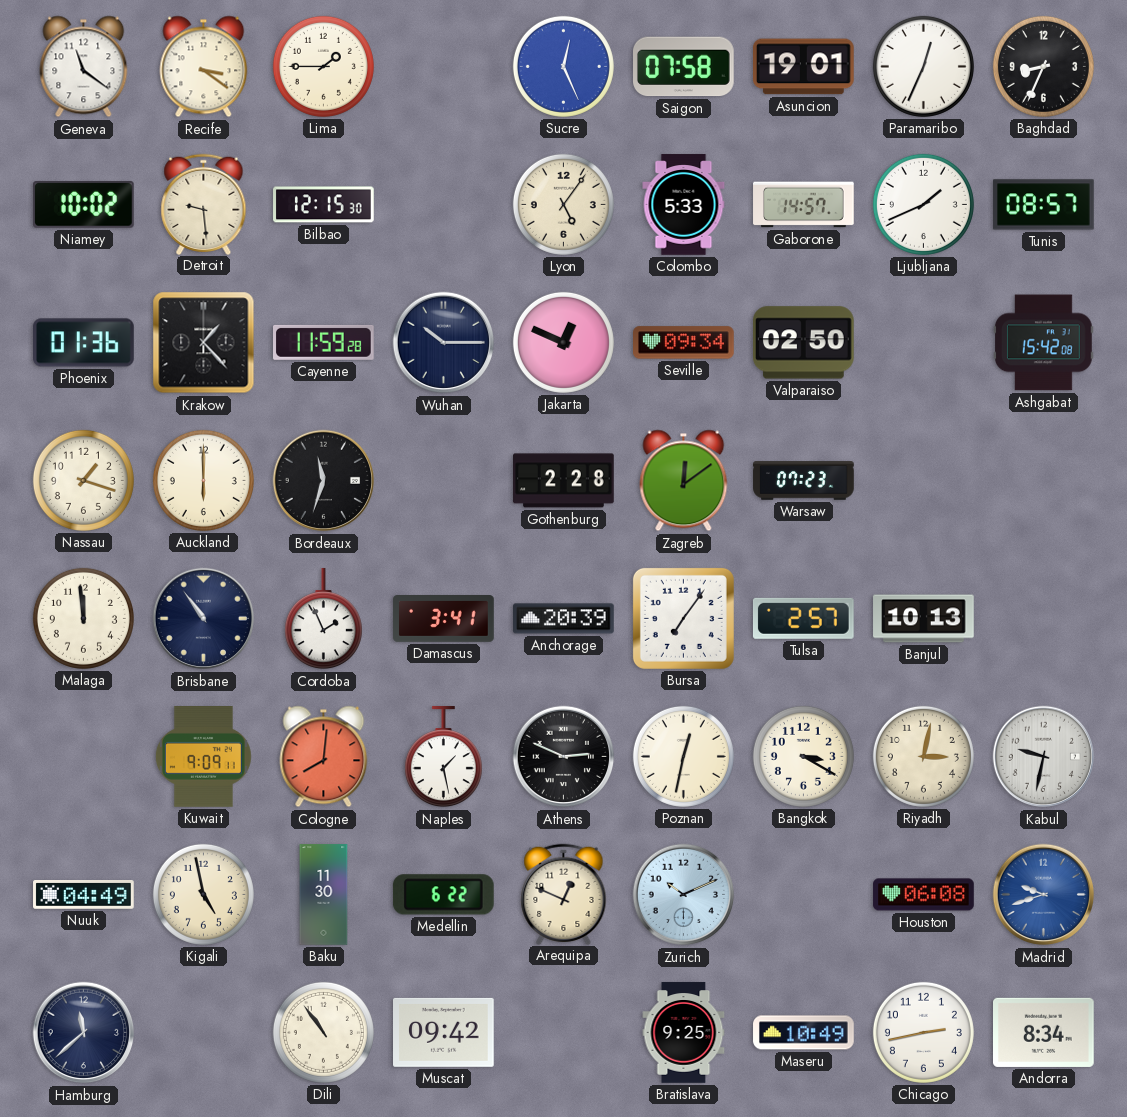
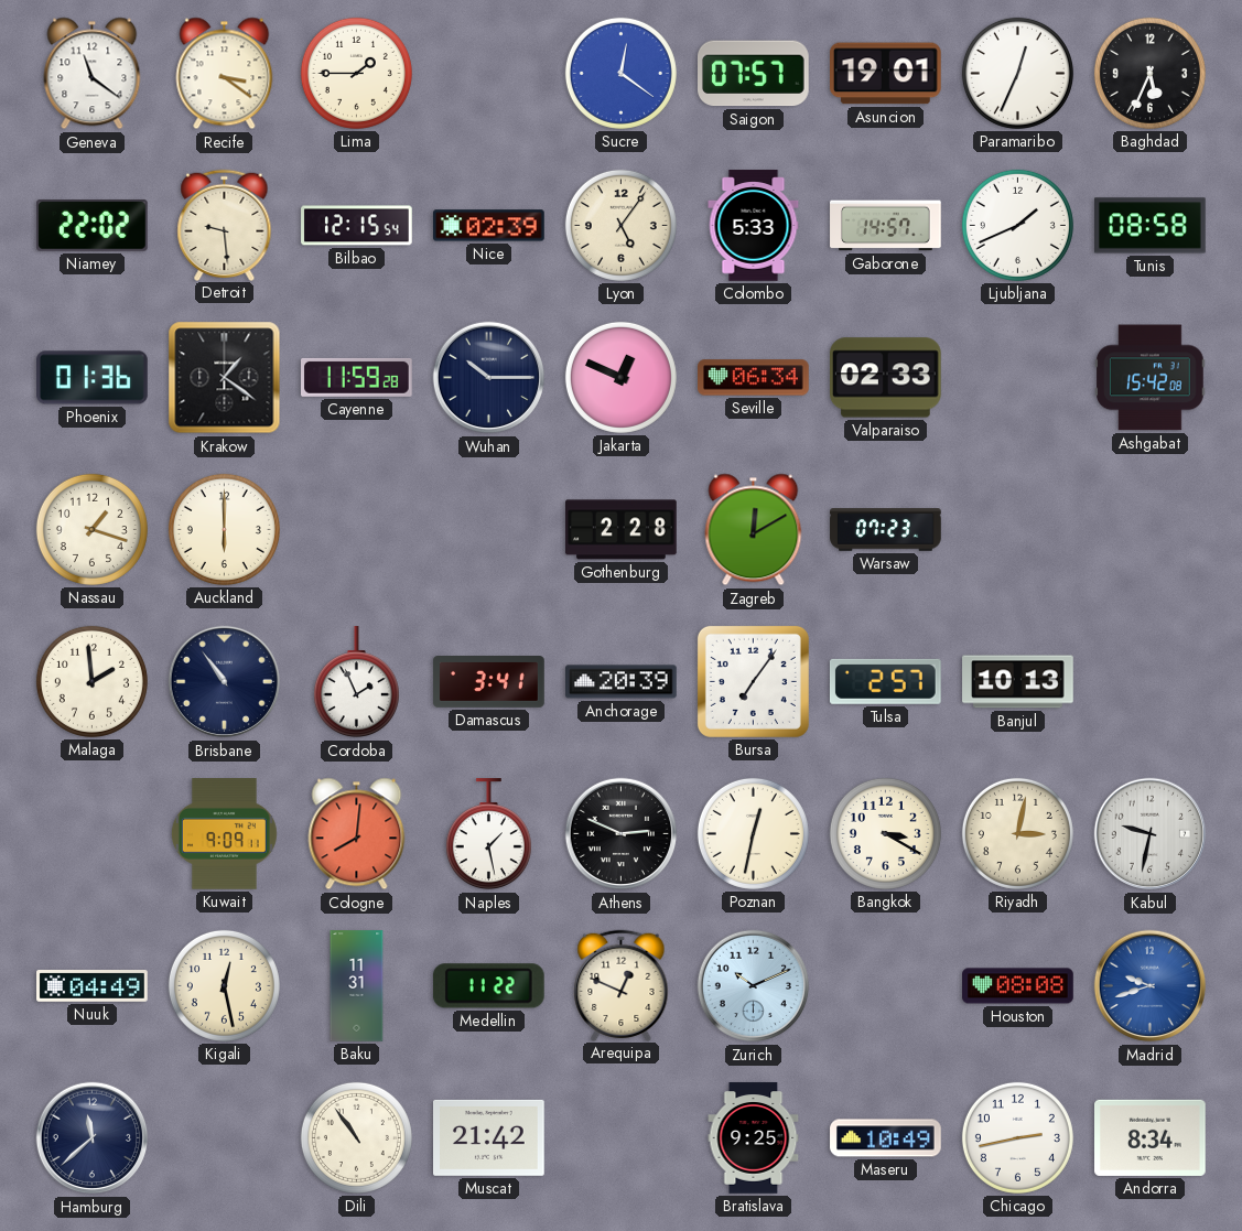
Sucre: 12:26 -> 12:21
Saigon: 07:58 -> 07:57
Baghdad: 8:34 -> 5:34
Niamey: 10:02 -> 22:02
Bilbao: 12:15:30 -> 12:15:54
Nice: none -> 02:39
Tunis: 08:57 -> 08:58
Krakow: 1:23 -> 1:21
Seville: 09:34 -> 06:34
Valparaiso: 02:50 -> 02:33
Bordeaux: 11:33 -> none
Zagreb: 12:09 -> 12:10
Malaga: 11:59 -> 1:59
Kigali: 4:58 -> 12:28
Baku: 11:30 -> 11:31
Medellin: 6:22 -> 11:22
Houston: 06:08 -> 08:08
Muscat: 09:42 -> 21:42
